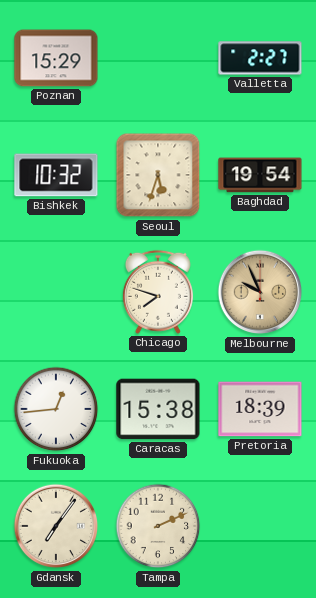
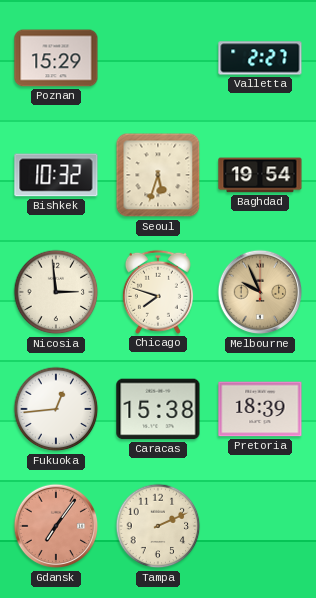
Nicosia: none -> 2:59
Gdansk dial: cream -> salmon
